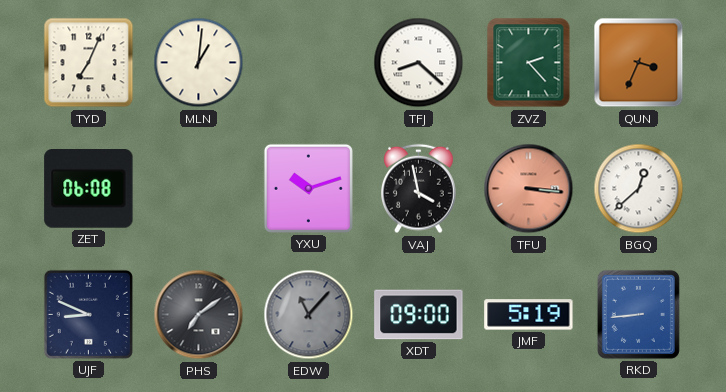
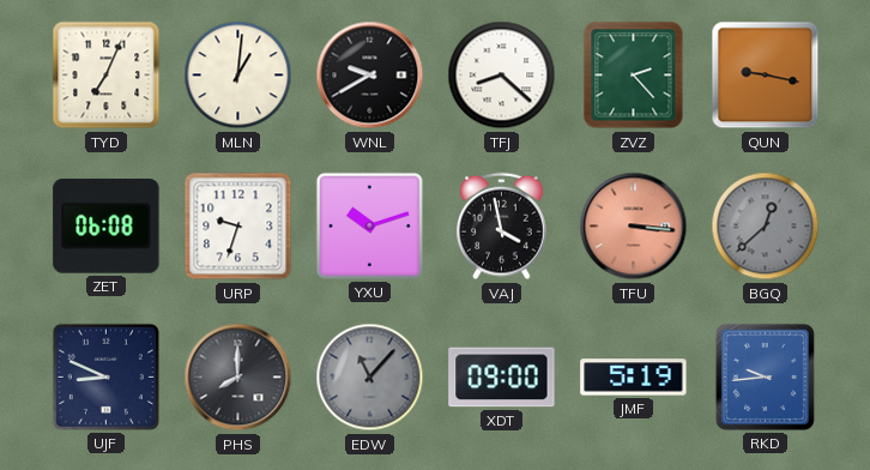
WNL: none -> 9:40
QUN: 3:34 -> 9:17
URP: none -> 9:33
BGQ dial: white -> grey
PHS: 7:09 -> 8:00
RKD: 8:44 -> 9:44
